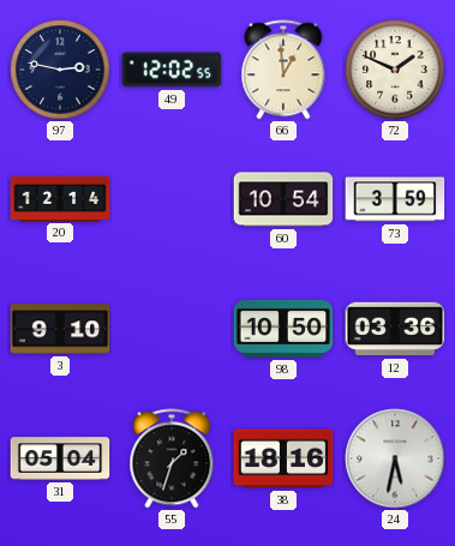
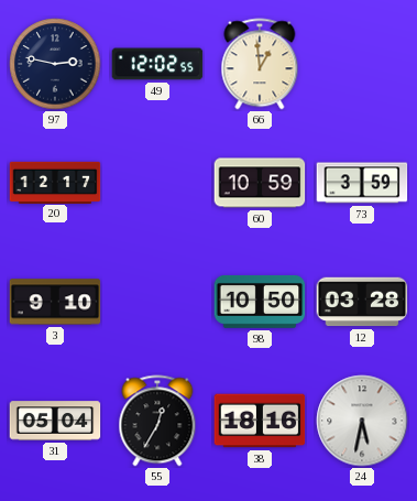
72: 1:49 -> none
20: 12:14 -> 12:17
60: 10:54 -> 10:59
12: 03:36 -> 03:28
55: 1:33 -> 12:35
